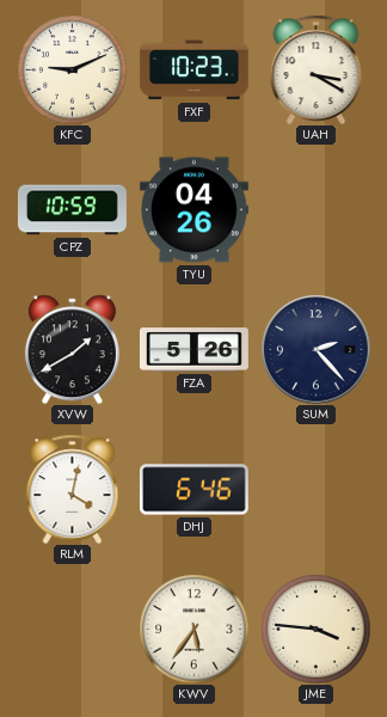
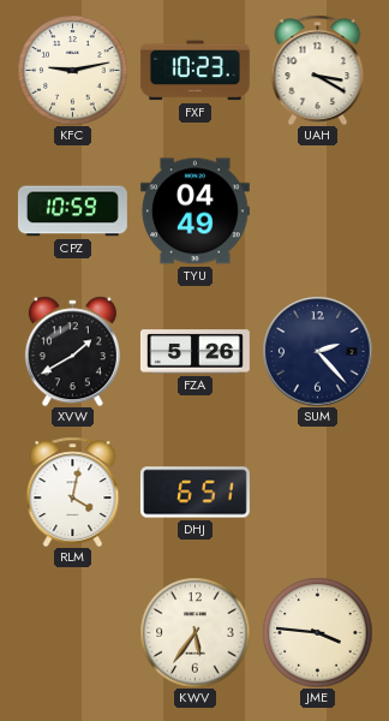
KFC: 9:11 -> 9:13
TYU: 04:26 -> 04:49
DHJ: 6:46 -> 6:51
